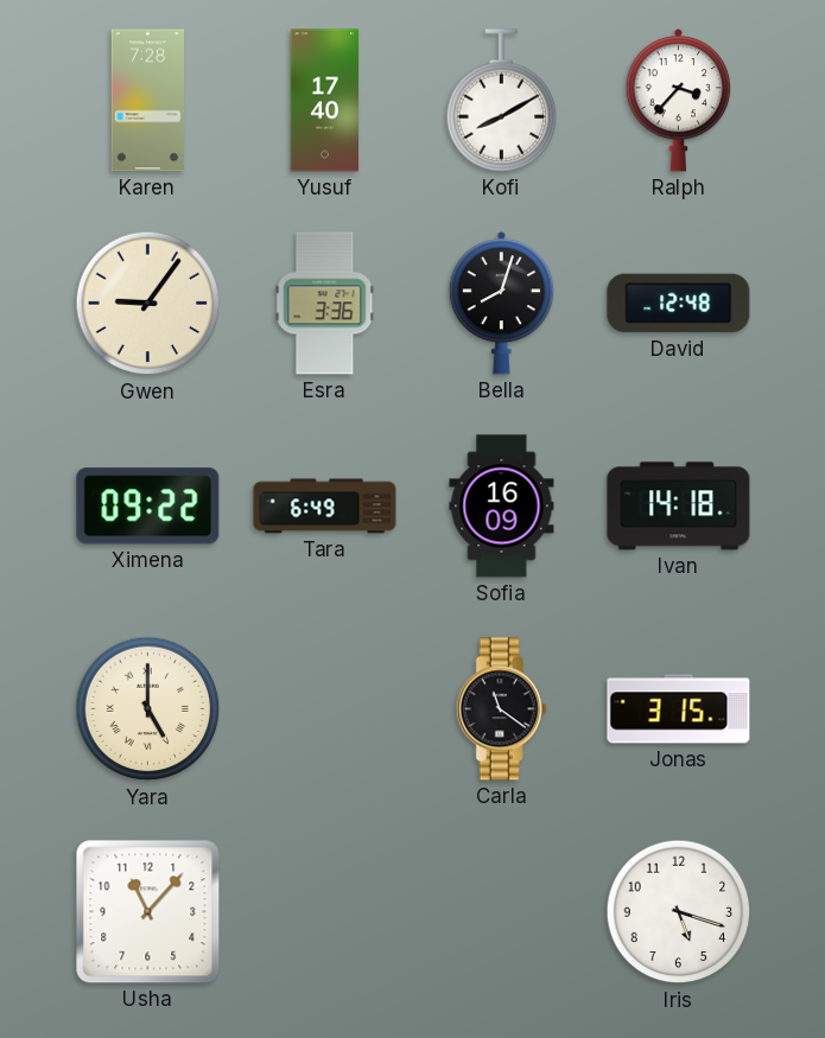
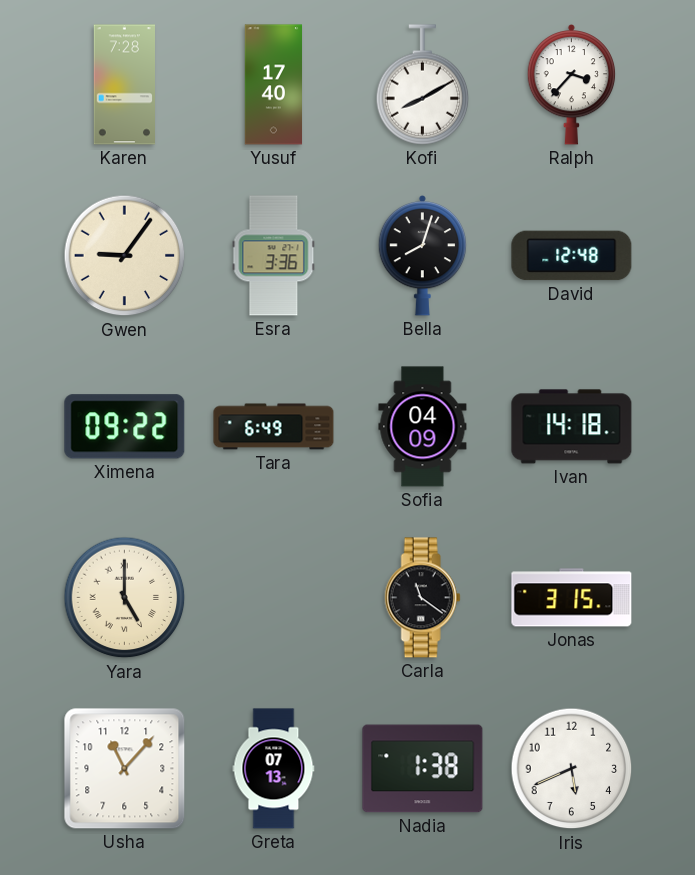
Sofia: 16:09 -> 04:09
Greta: none -> 07:13
Nadia: none -> 1:38
Iris: 5:18 -> 5:41
